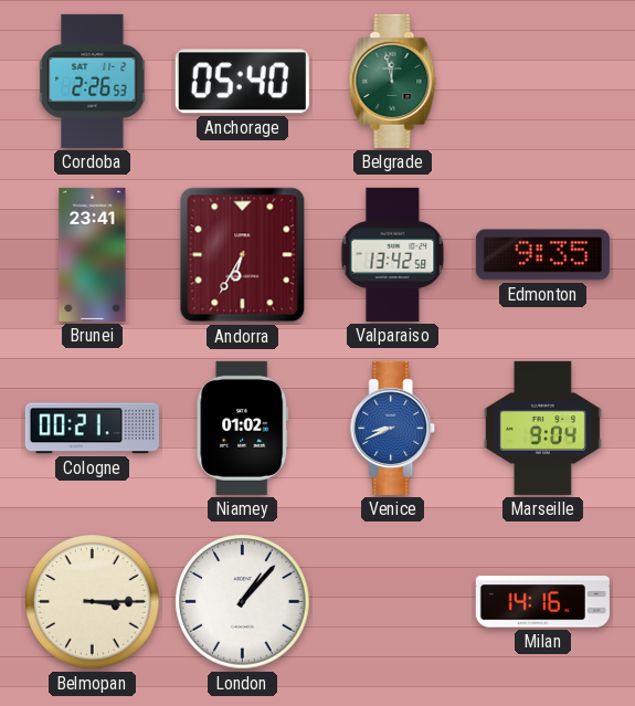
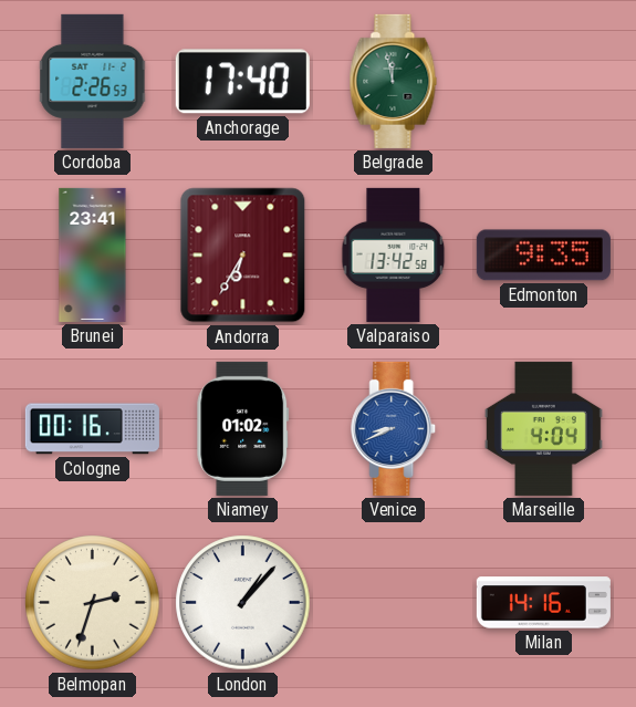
Anchorage: 05:40 -> 17:40
Cologne: 00:21 -> 00:16
Marseille: 9:04 -> 4:04
Belmopan: 3:15 -> 2:33
